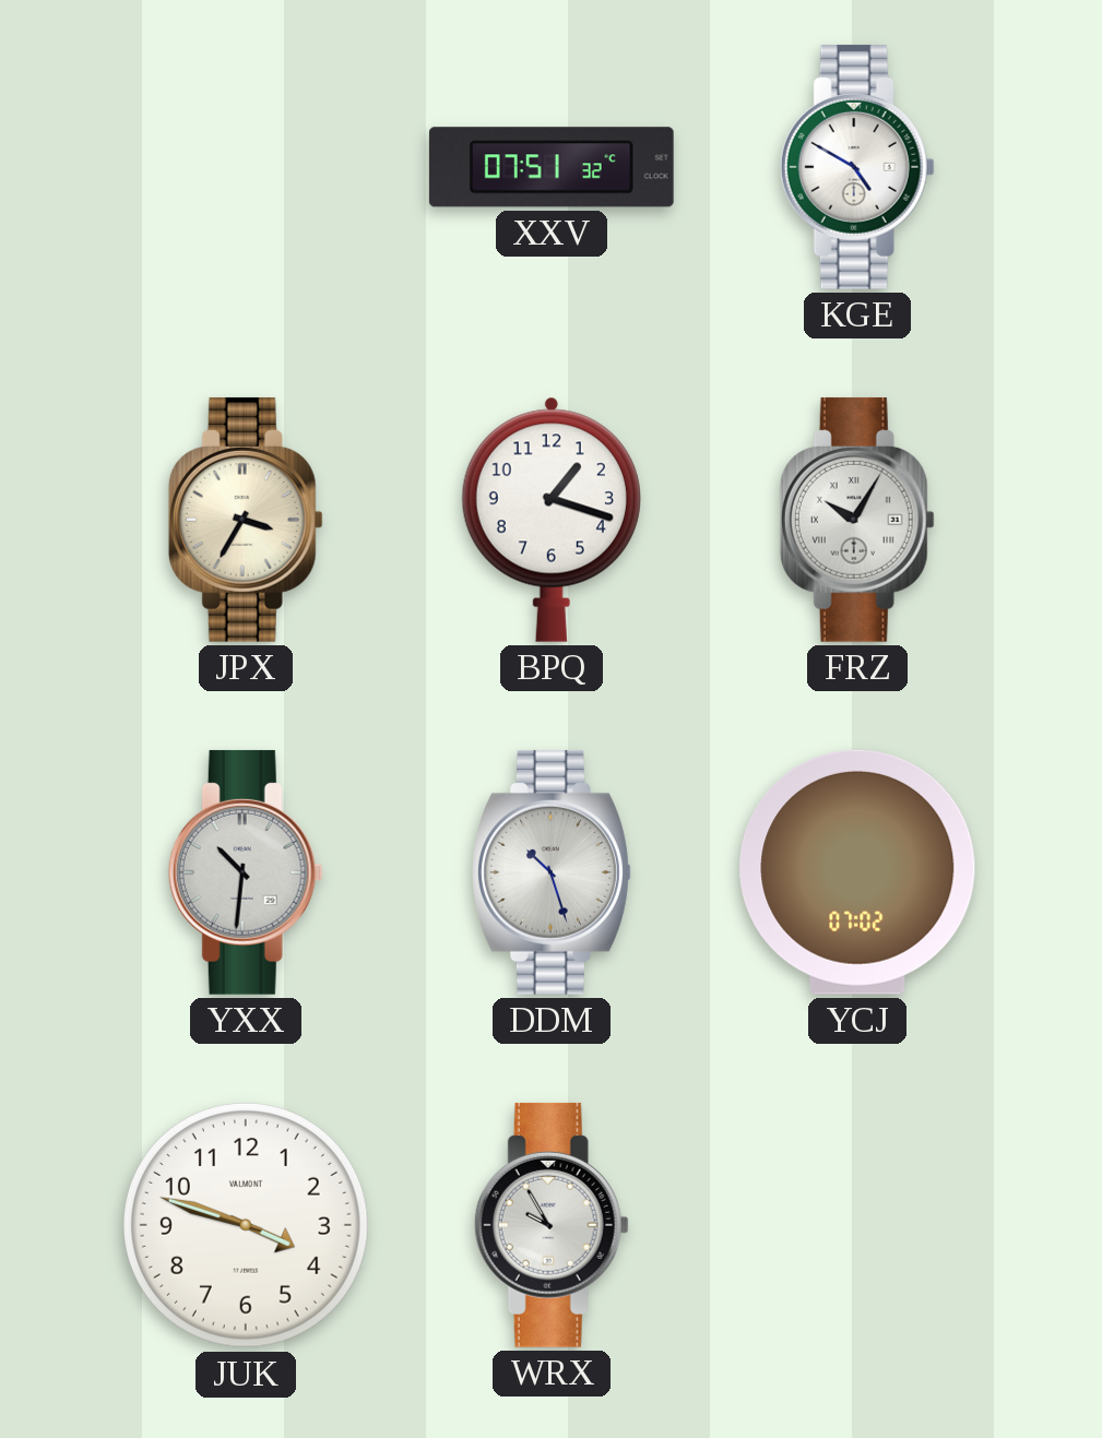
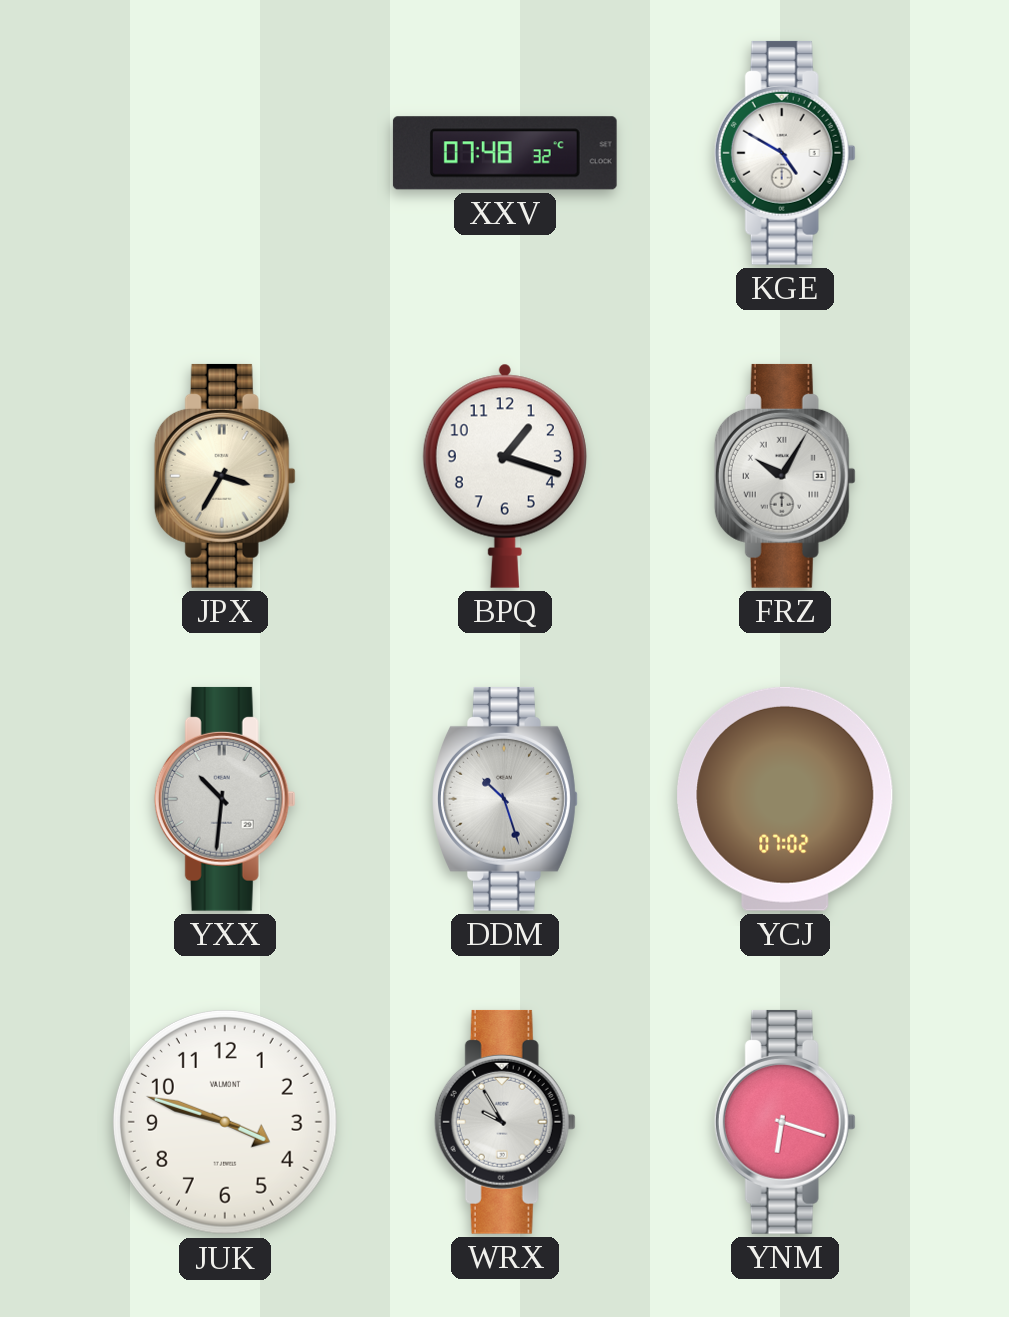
XXV: 07:51 -> 07:48
YNM: none -> 6:18
